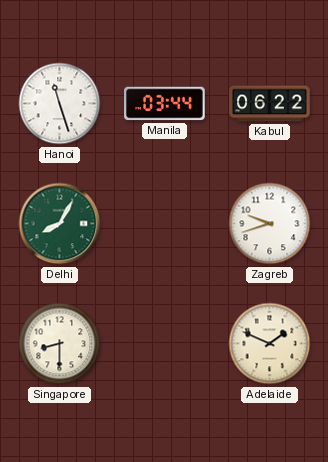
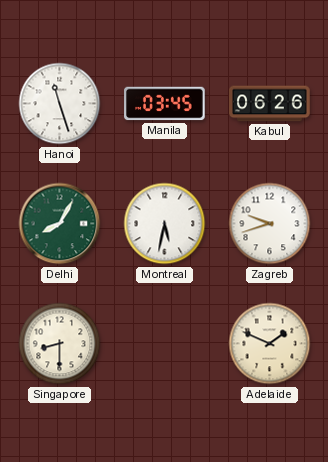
Manila: 03:44 -> 03:45
Kabul: 06:22 -> 06:26
Montreal: none -> 5:32
